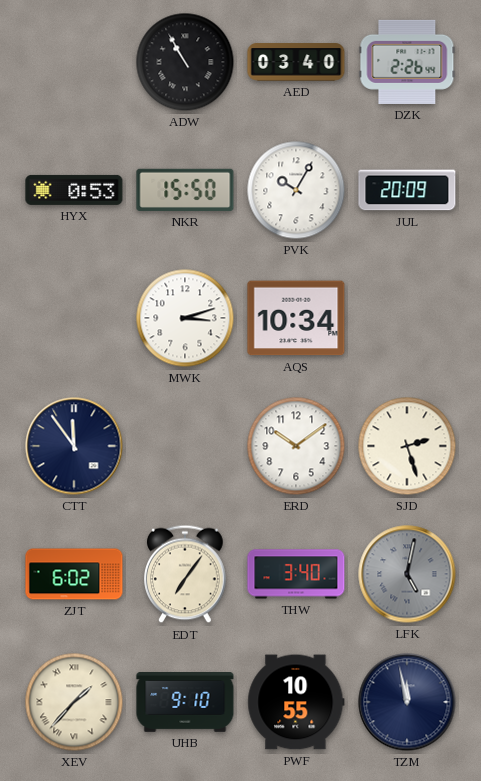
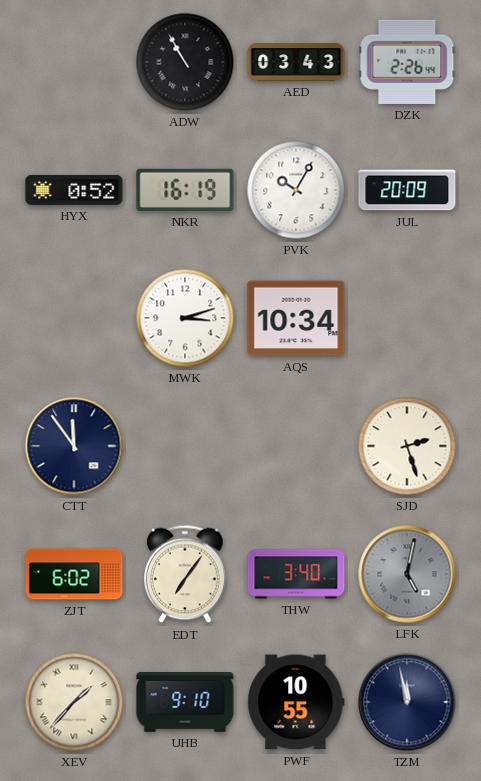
AED: 03:40 -> 03:43
HYX: 0:53 -> 0:52
NKR: 15:50 -> 16:19
ERD: 10:09 -> none
